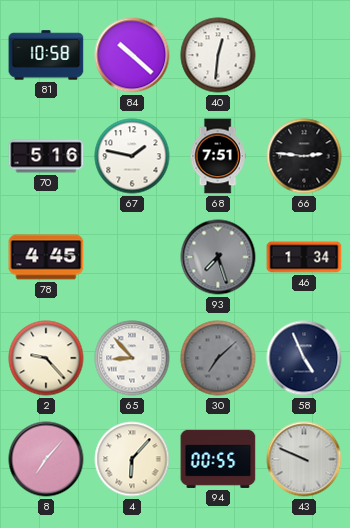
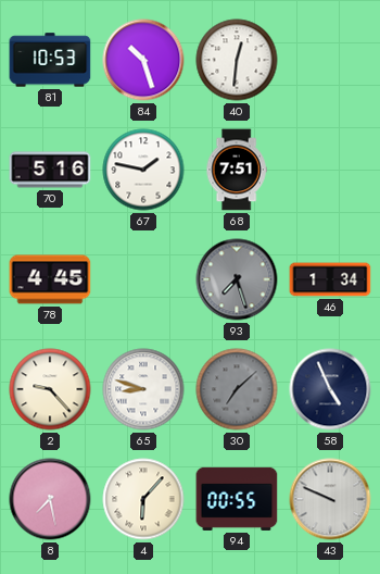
81: 10:58 -> 10:53
84: 10:22 -> 10:27
66: 2:46 -> none
65: 8:53 -> 8:48
8: 7:07 -> 7:28
